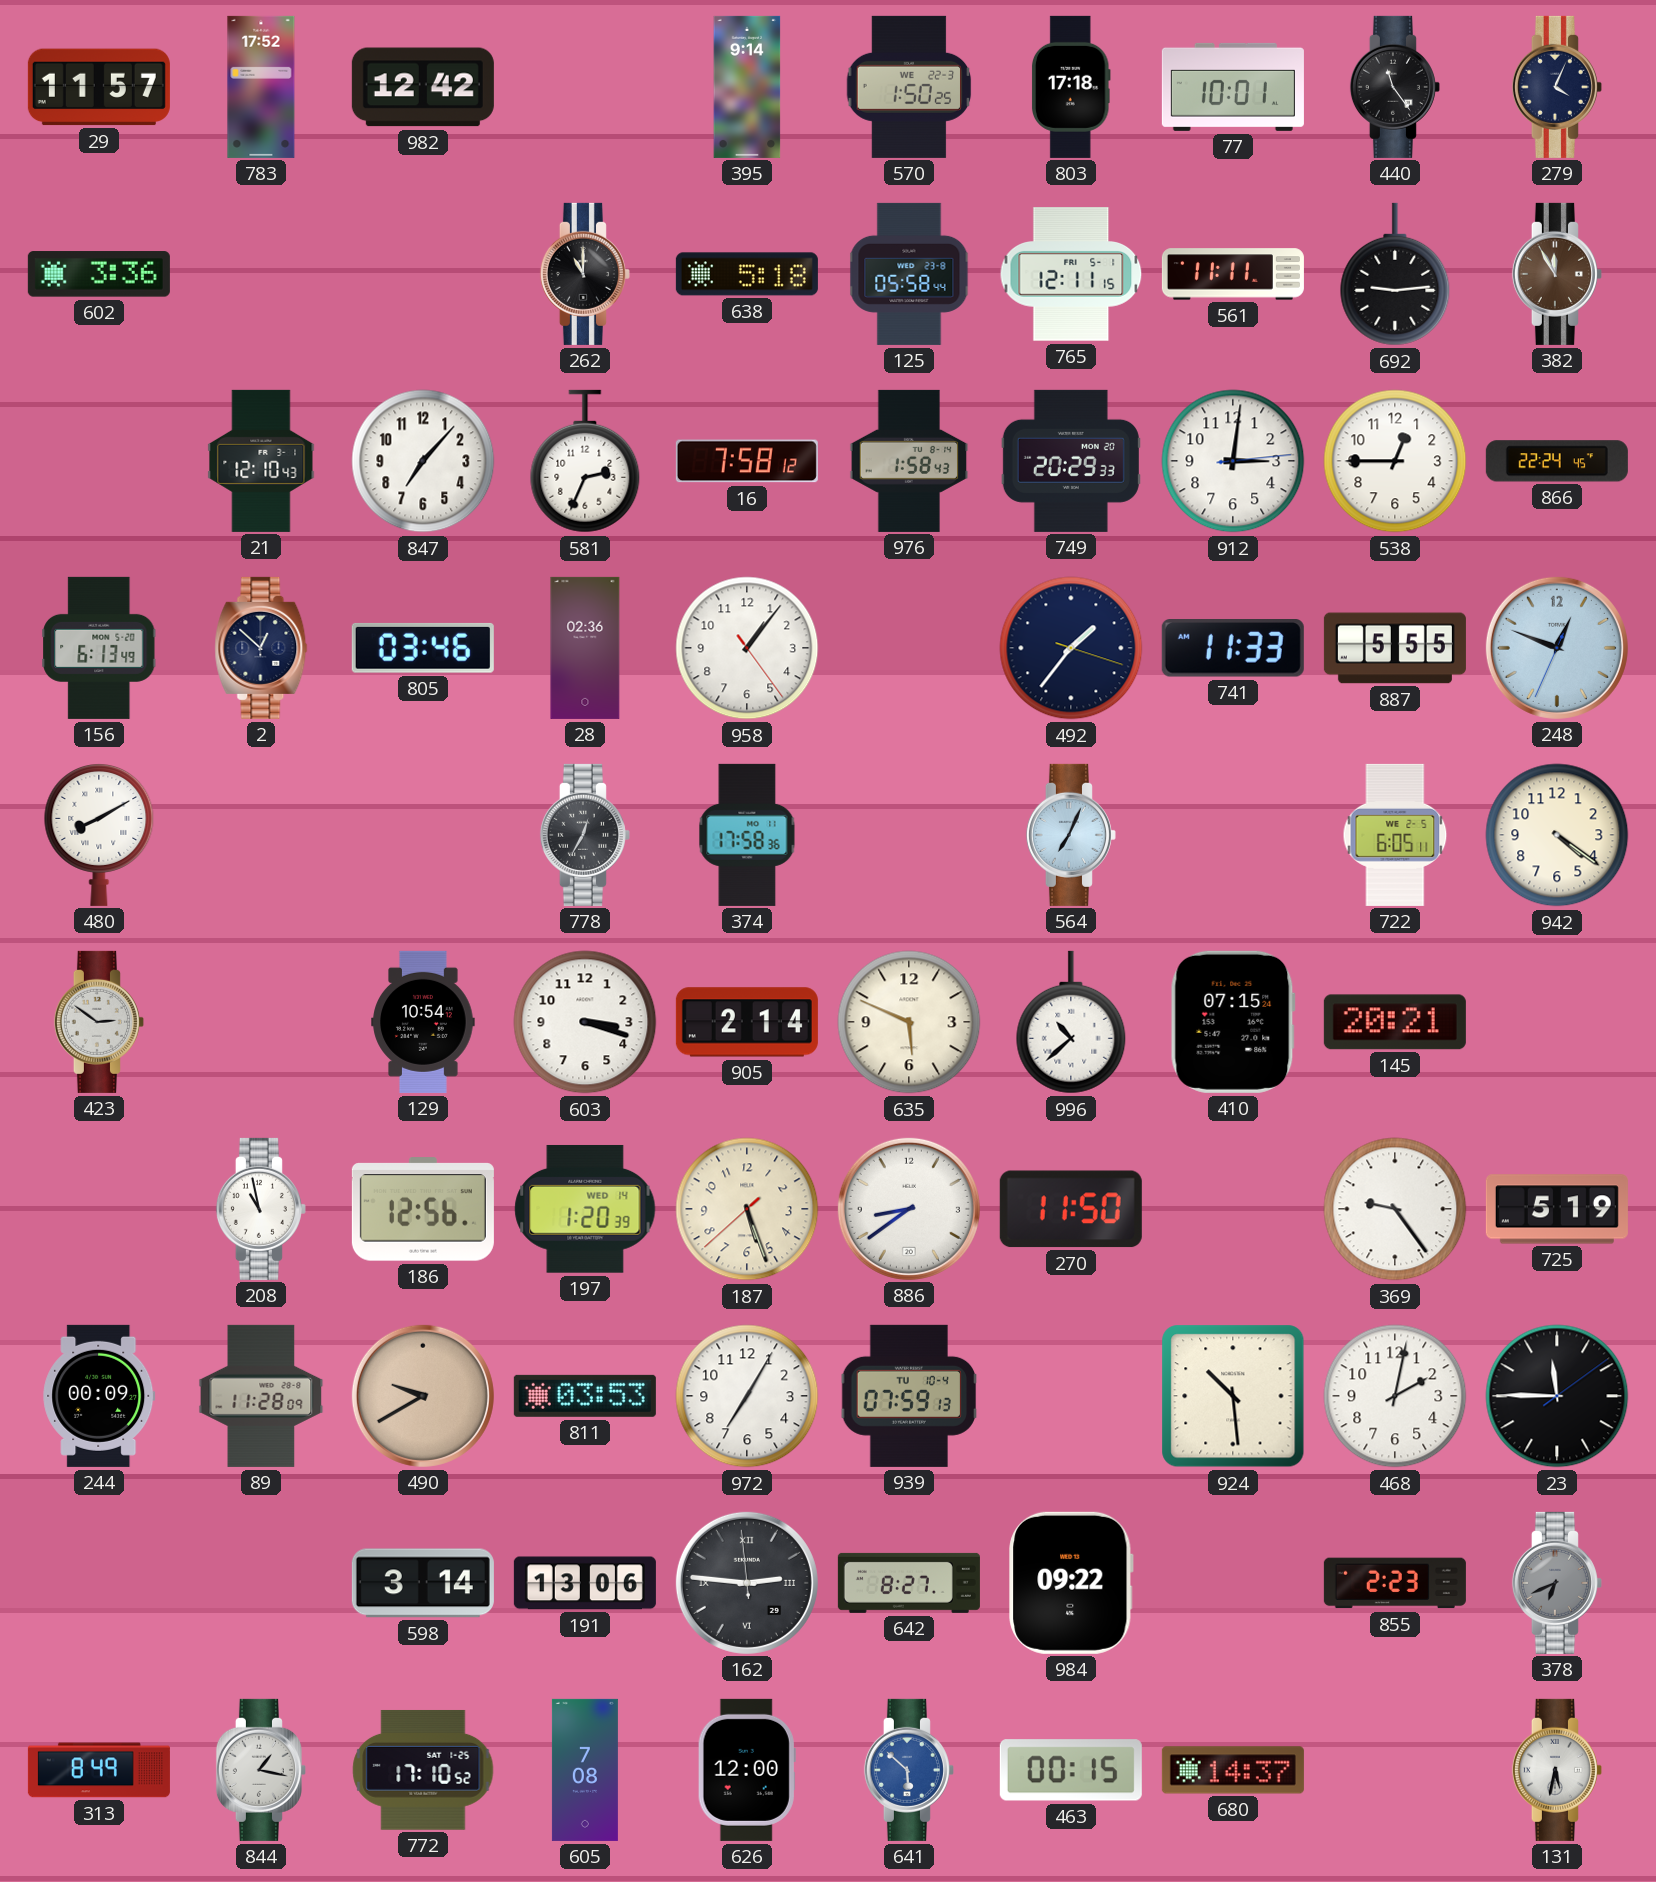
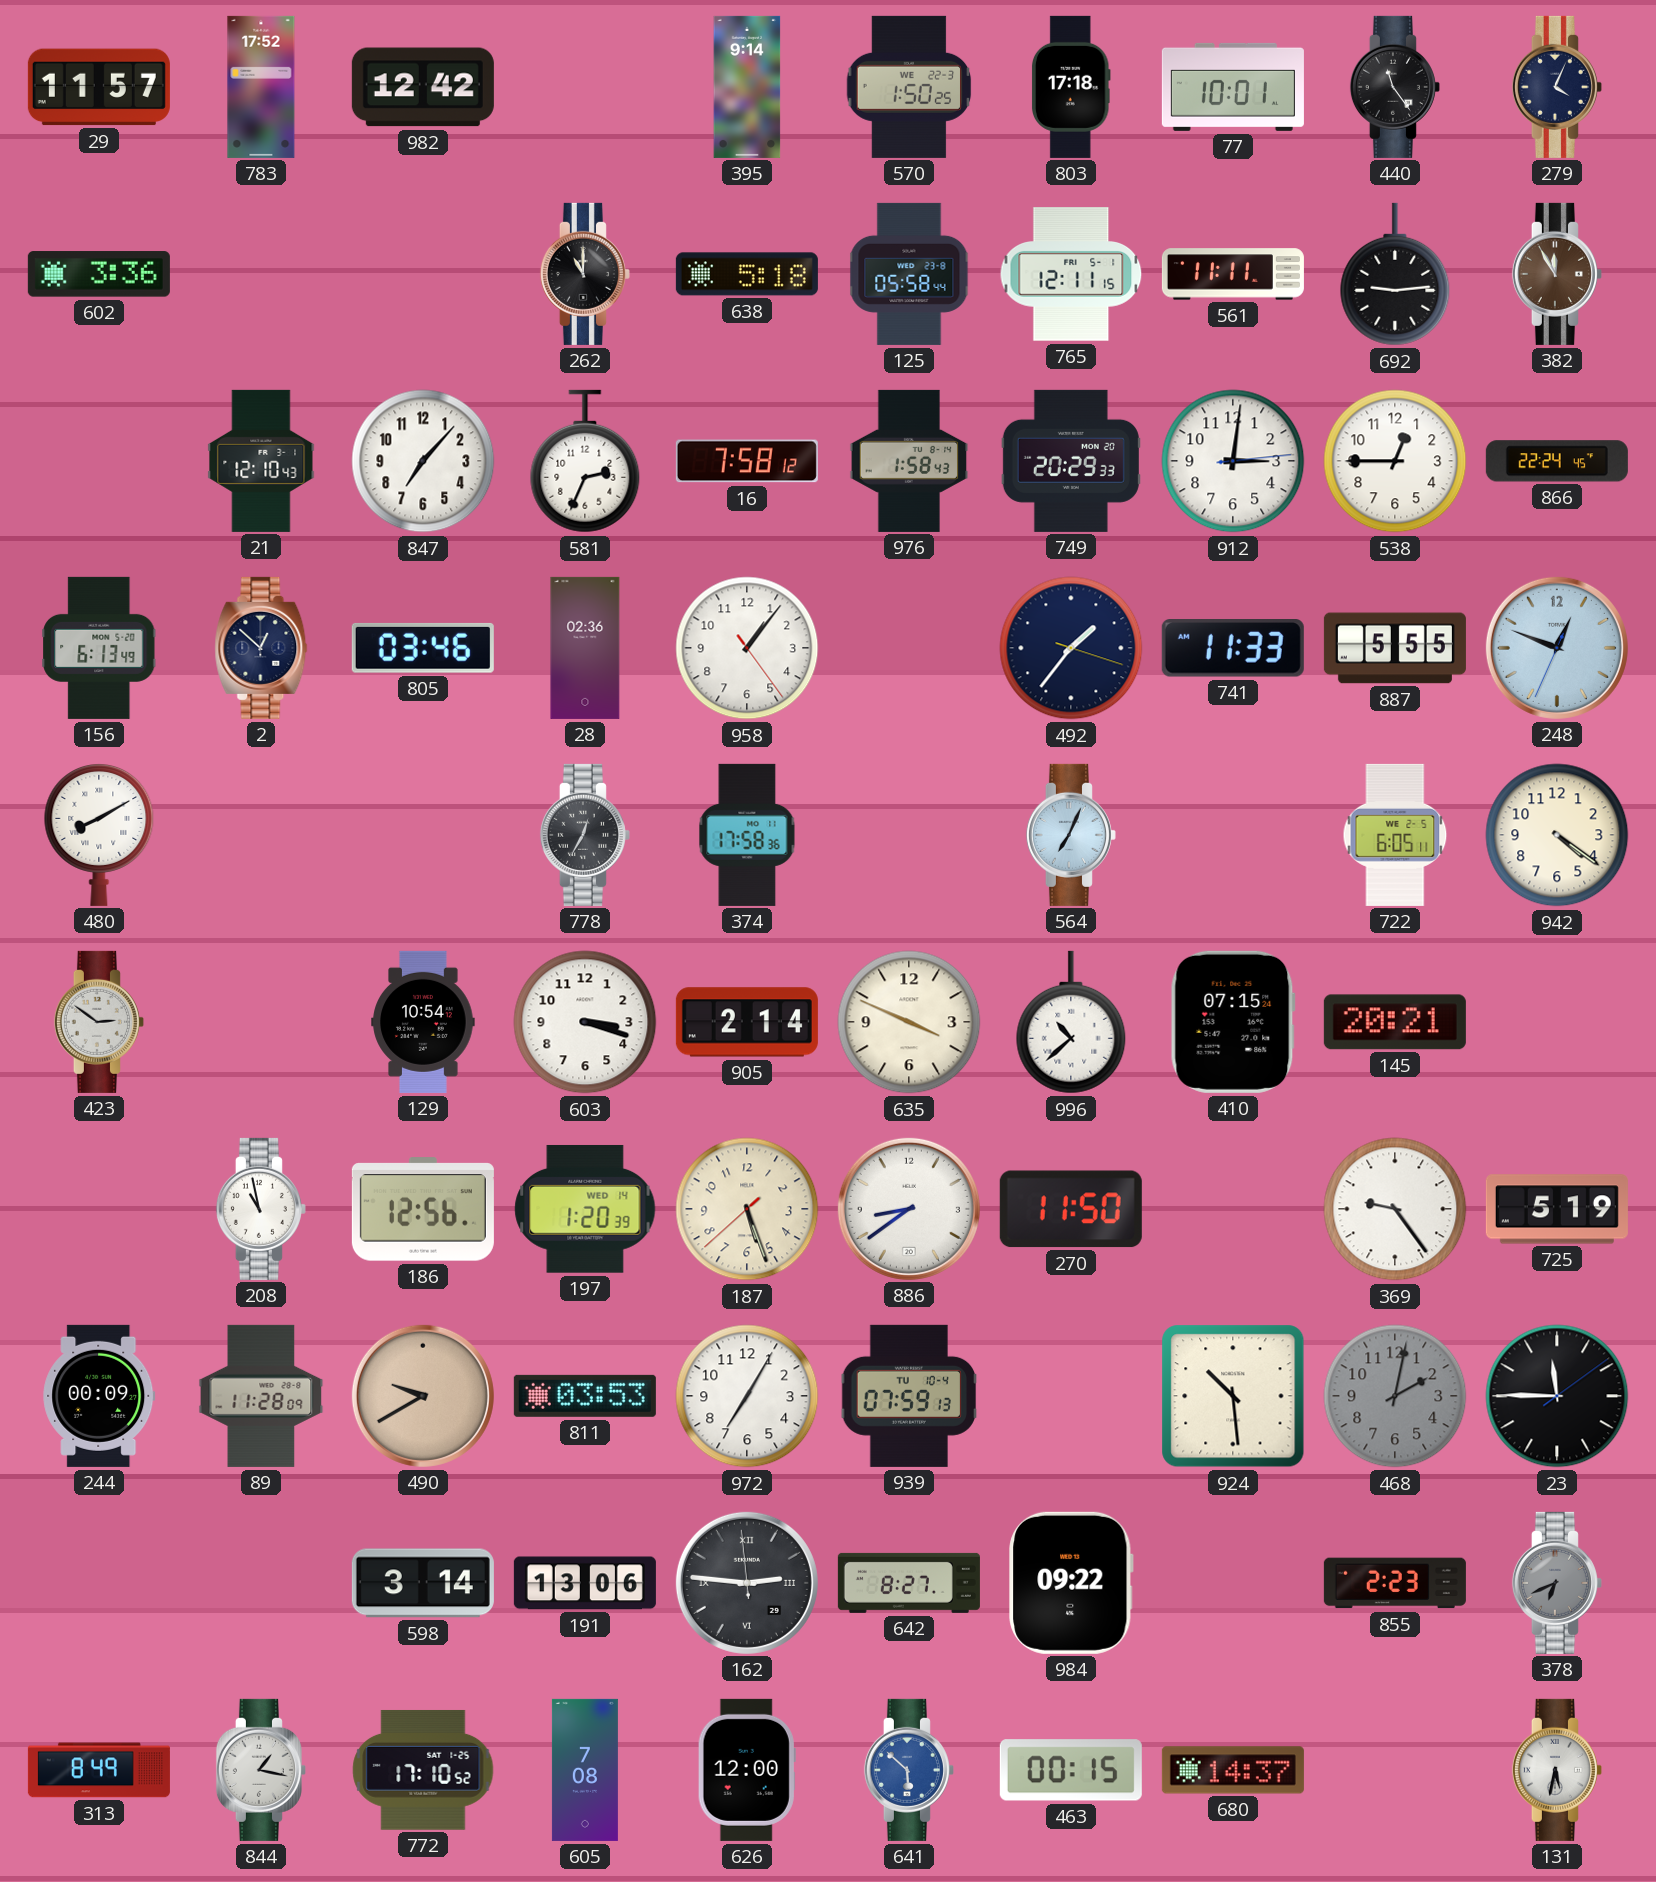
635: 5:49 -> 3:49
468 dial: white -> grey
